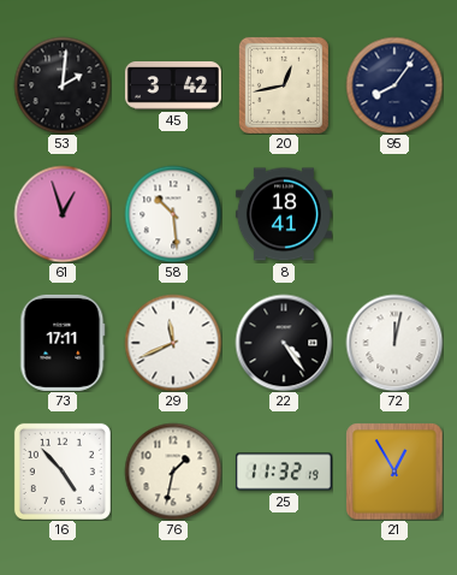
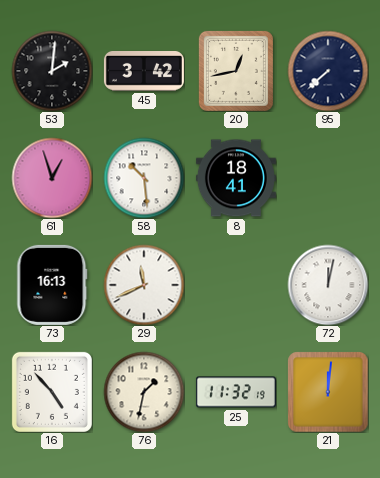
95: 8:06 -> 7:38
73: 17:11 -> 16:13
22: 4:24 -> none
21: 12:55 -> 12:01
